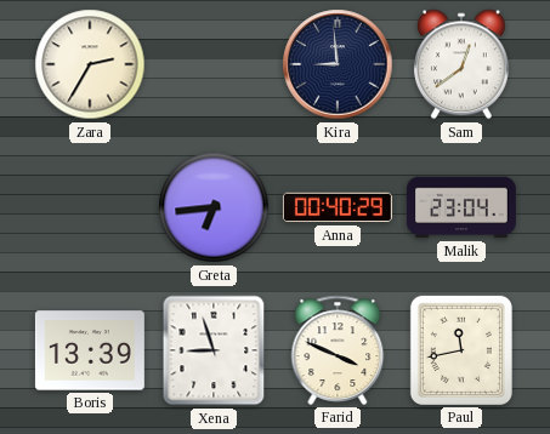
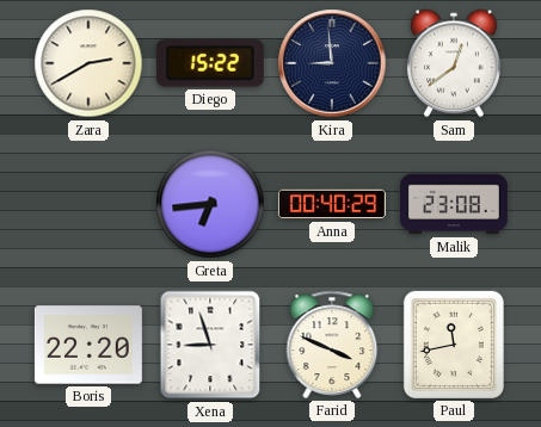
Zara: 2:35 -> 2:40
Diego: none -> 15:22
Malik: 23:04 -> 23:08
Boris: 13:39 -> 22:20
